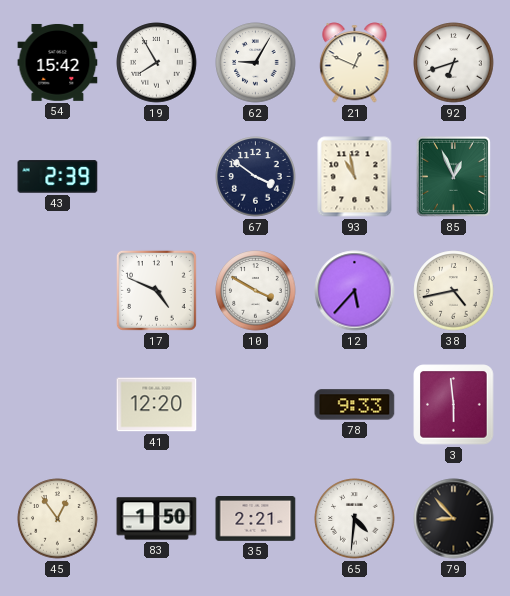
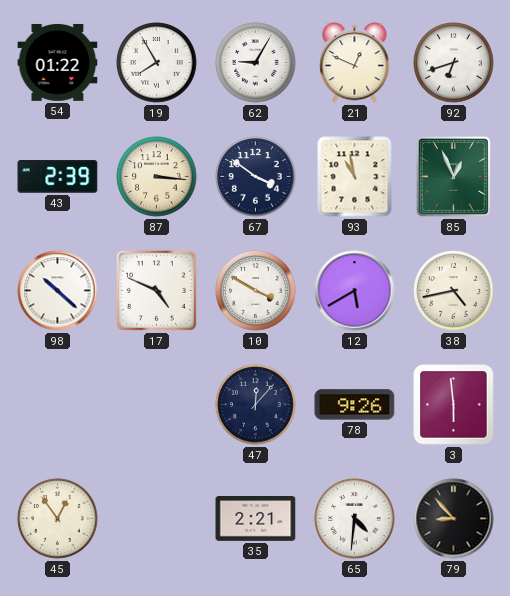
54: 15:42 -> 01:22
87: none -> 3:16
98: none -> 10:22
12: 5:37 -> 5:40
41: 12:20 -> none
47: none -> 12:07
78: 9:33 -> 9:26
83: 1:50 -> none
